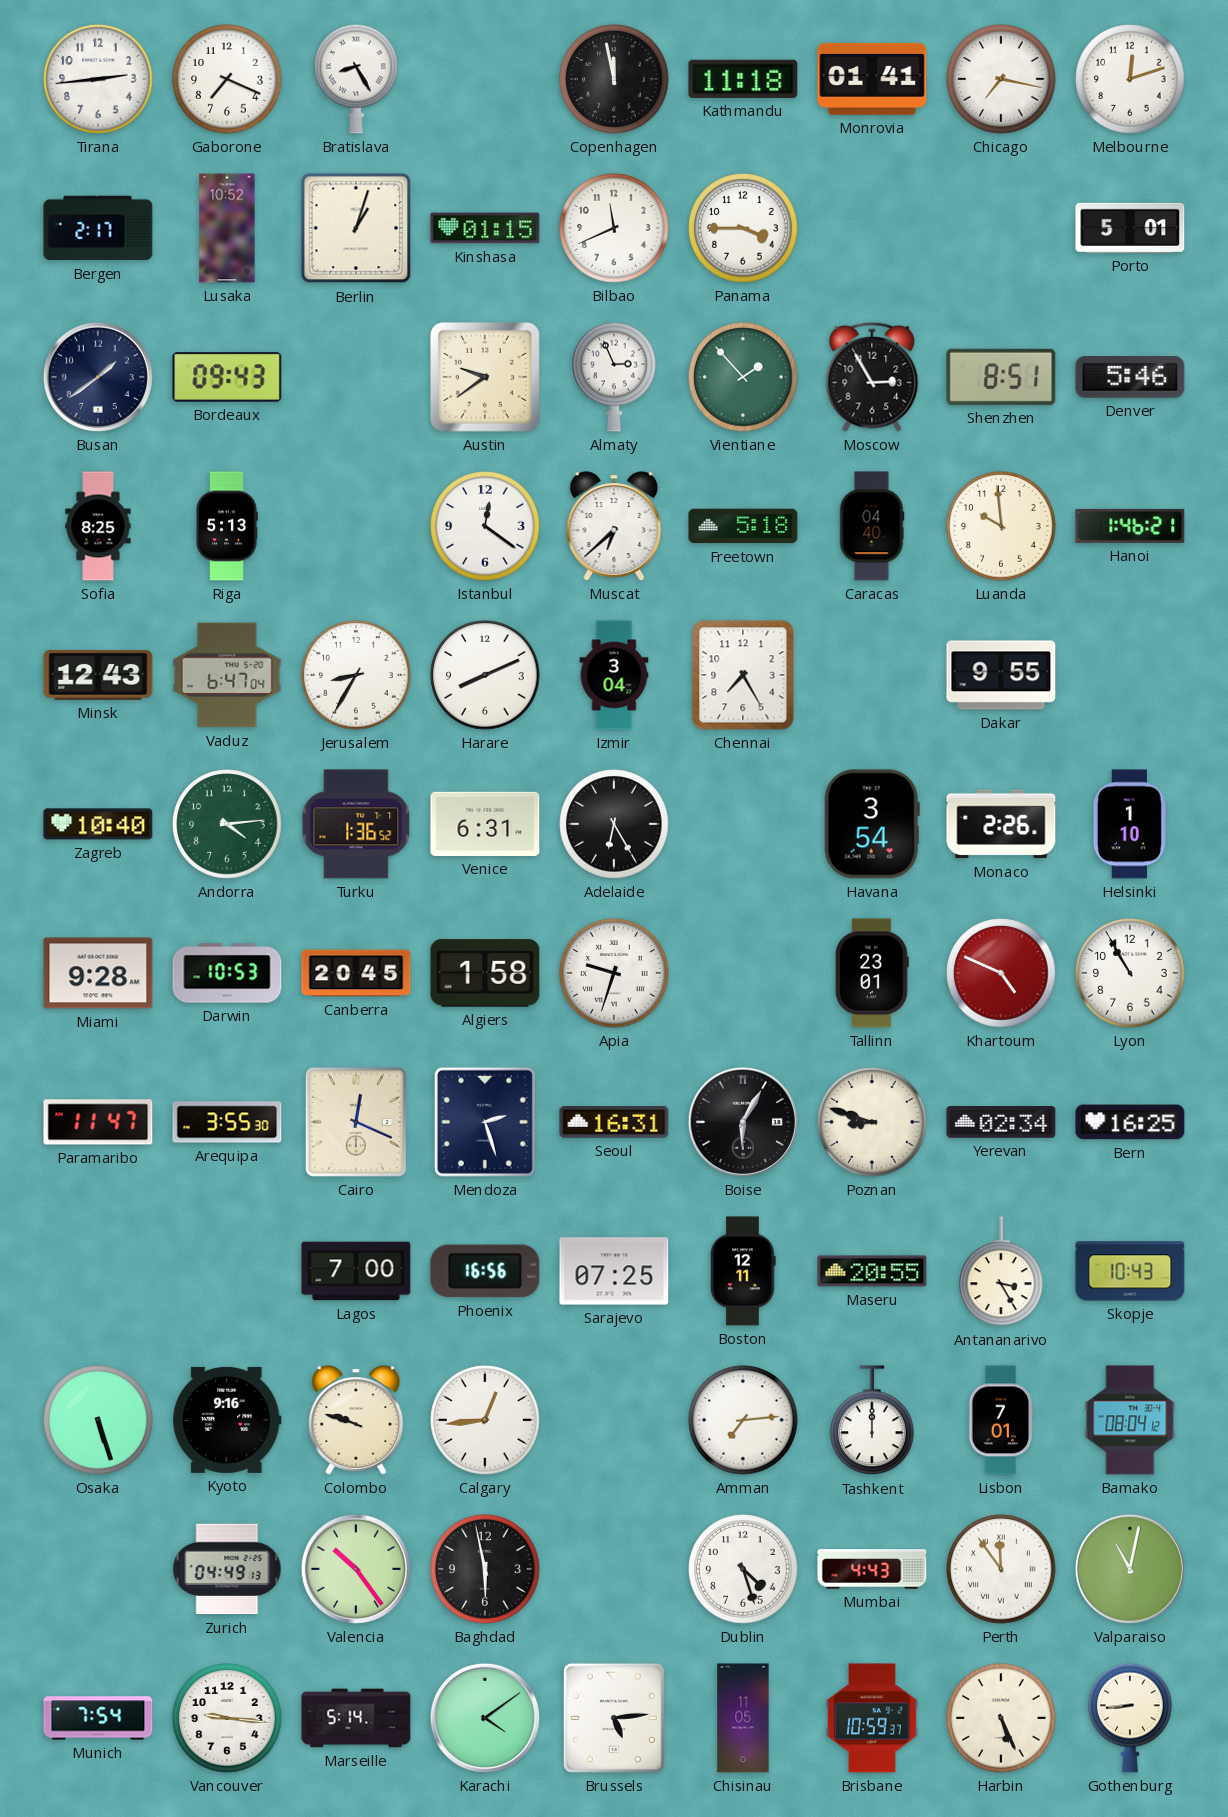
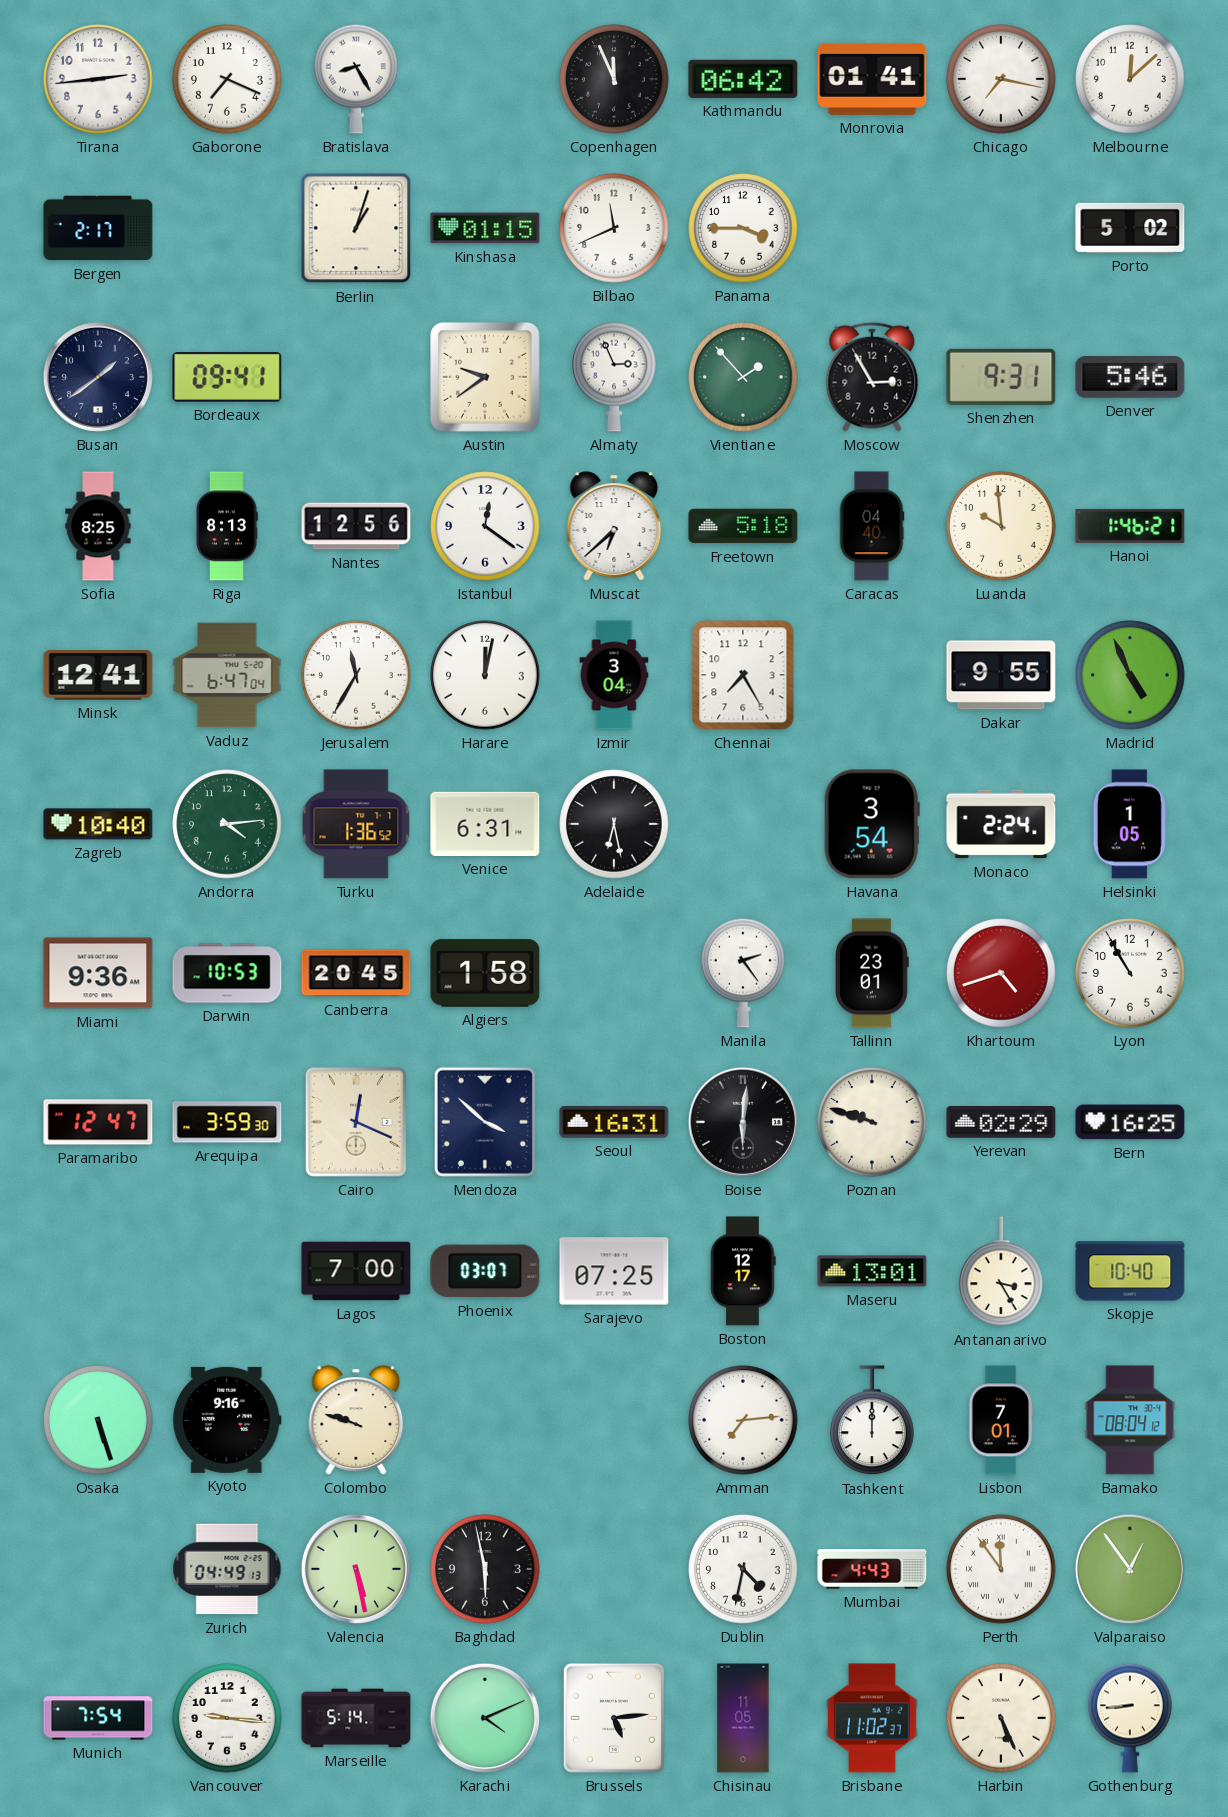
Copenhagen: 11:58 -> 11:56
Kathmandu: 11:18 -> 06:42
Melbourne: 12:12 -> 12:08
Lusaka: 10:52 -> none
Porto: 5:01 -> 5:02
Bordeaux: 09:43 -> 09:41
Shenzhen: 8:51 -> 9:31
Riga: 5:13 -> 8:13
Nantes: none -> 12:56
Minsk: 12:43 -> 12:41
Jerusalem: 8:35 -> 11:35
Harare: 8:11 -> 12:02
Madrid: none -> 4:56
Adelaide: 6:25 -> 6:28
Monaco: 2:26 -> 2:24
Helsinki: 1:10 -> 1:05
Miami: 9:28 -> 9:36
Apia: 9:33 -> none
Manila: none -> 2:24
Khartoum: 4:49 -> 4:42
Paramaribo: 11:47 -> 12:47
Arequipa: 3:55 -> 3:59
Mendoza: 2:27 -> 3:52
Boise: 6:05 -> 6:01
Poznan: 8:48 -> 9:48
Yerevan: 02:34 -> 02:29
Phoenix: 16:56 -> 03:07
Boston: 12:11 -> 12:17
Maseru: 20:55 -> 13:01
Skopje: 10:43 -> 10:40
Calgary: 12:44 -> none
Valencia: 10:24 -> 5:28
Dublin: 4:27 -> 4:32
Valparaiso: 11:02 -> 12:54
Karachi: 4:09 -> 4:11
Brisbane: 10:59 -> 11:02
